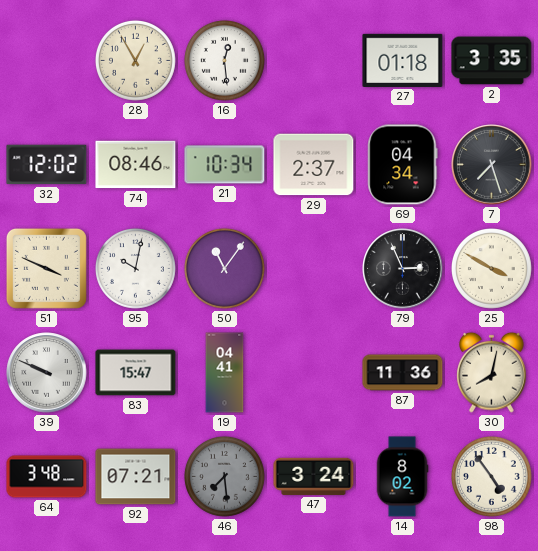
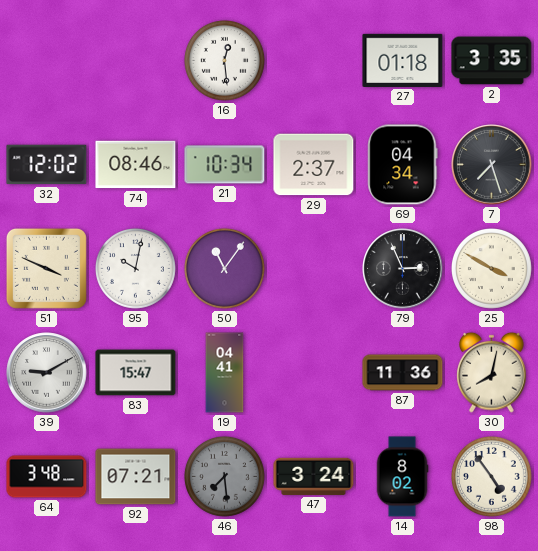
28: 12:55 -> none
39: 9:49 -> 9:10
